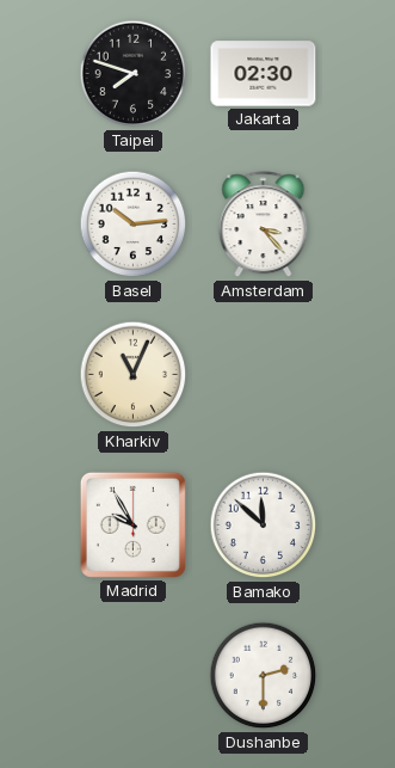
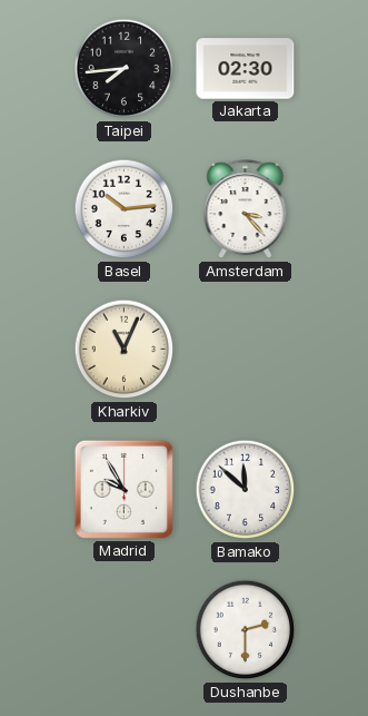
Taipei: 7:48 -> 7:44
